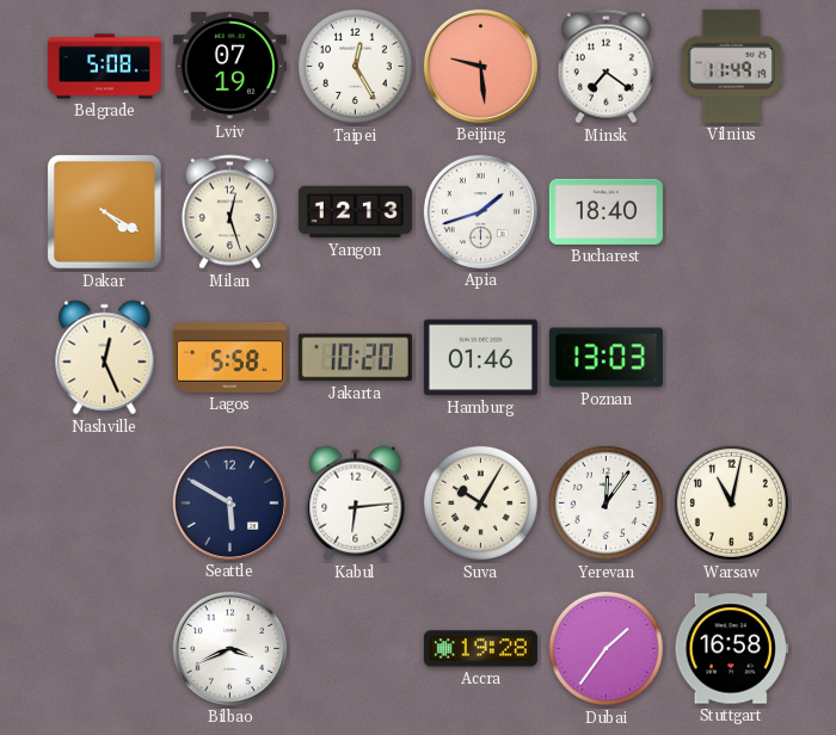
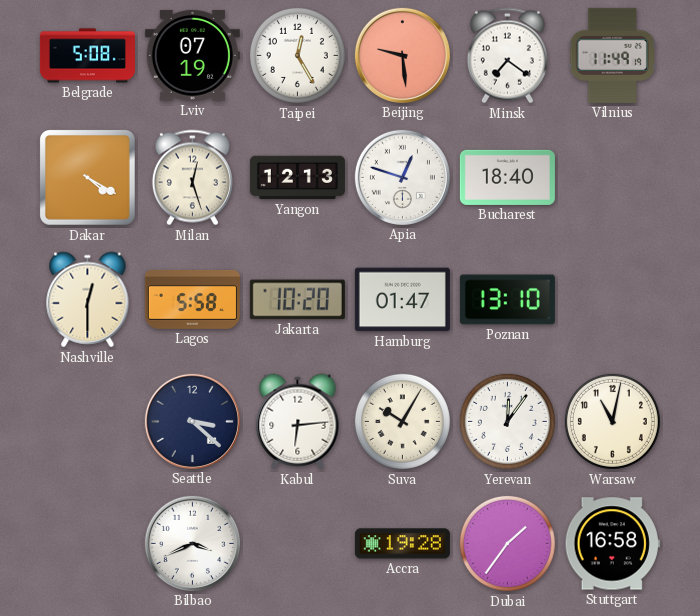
Apia: 1:42 -> 12:48
Nashville: 12:26 -> 12:30
Hamburg: 01:46 -> 01:47
Poznan: 13:03 -> 13:10
Seattle: 5:50 -> 3:22
